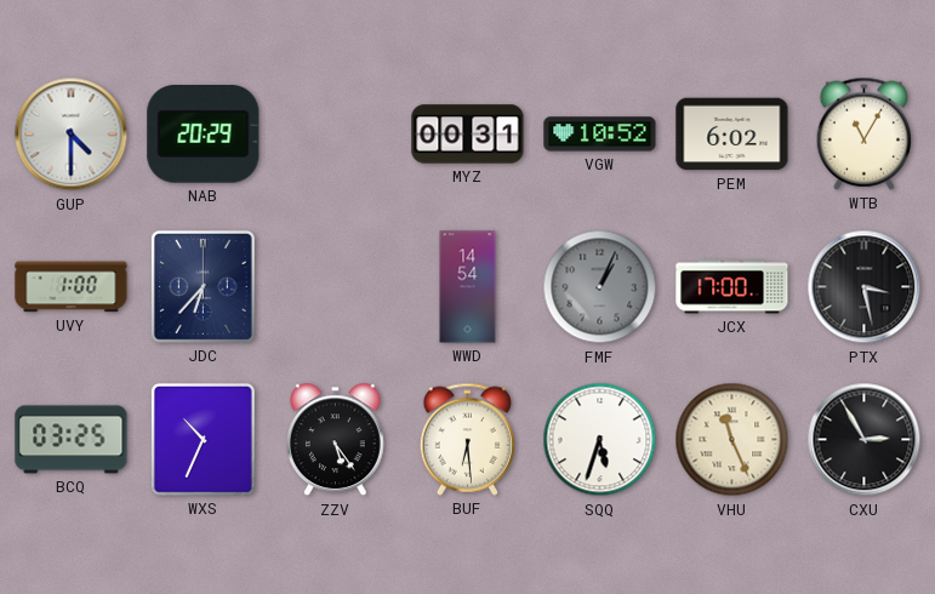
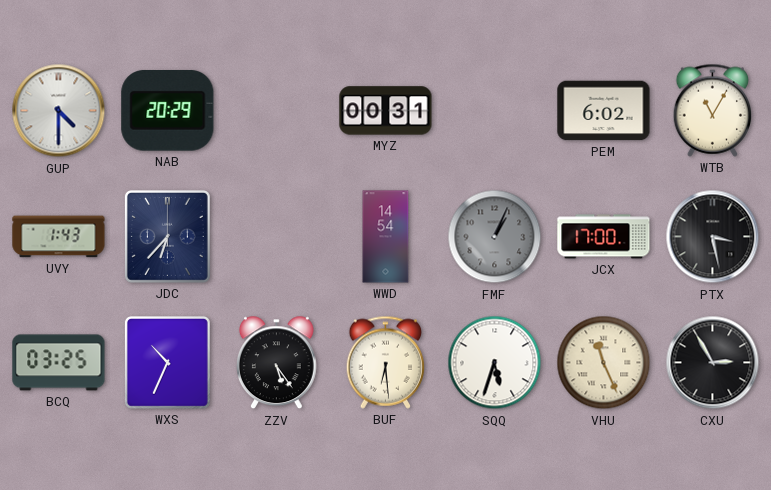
VGW: 10:52 -> none
UVY: 1:00 -> 1:43
